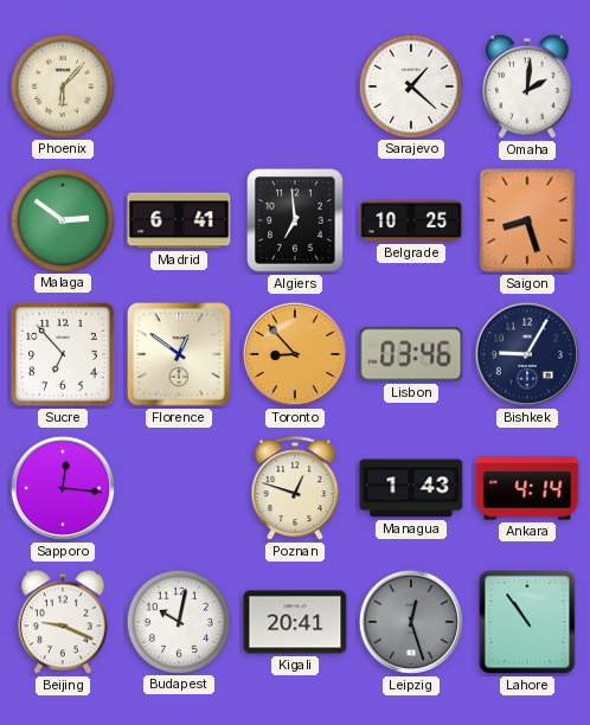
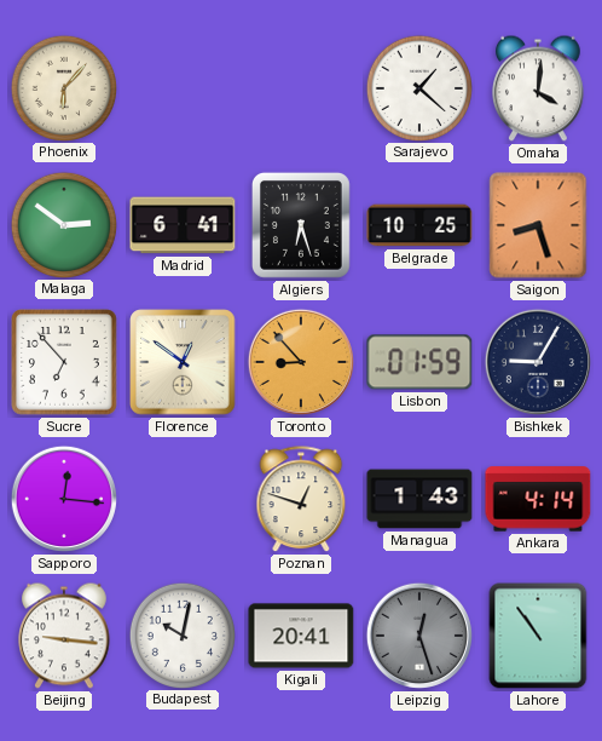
Omaha: 2:01 -> 4:01
Algiers: 6:59 -> 6:27
Lisbon: 03:46 -> 01:59
Beijing: 9:19 -> 9:16
